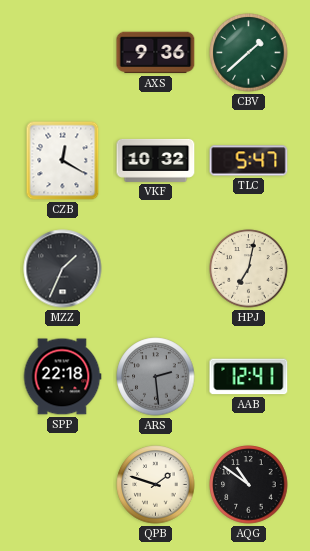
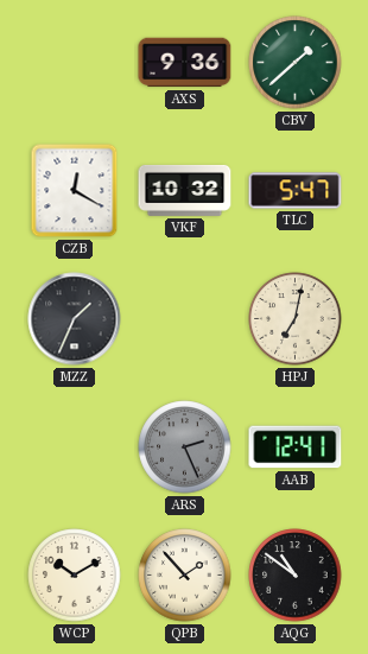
SPP: 22:18 -> none
ARS: 2:29 -> 2:26
WCP: none -> 10:10
QPB: 1:48 -> 1:53
